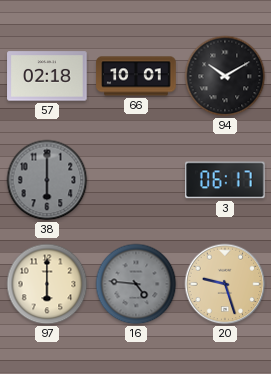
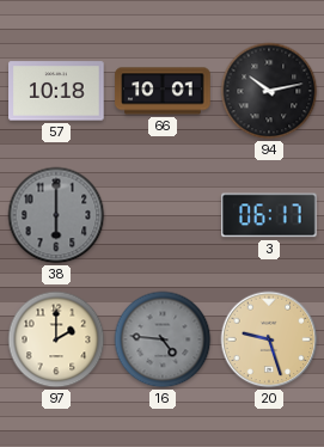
57: 02:18 -> 10:18
94: 10:10 -> 10:13
97: 6:00 -> 2:00
